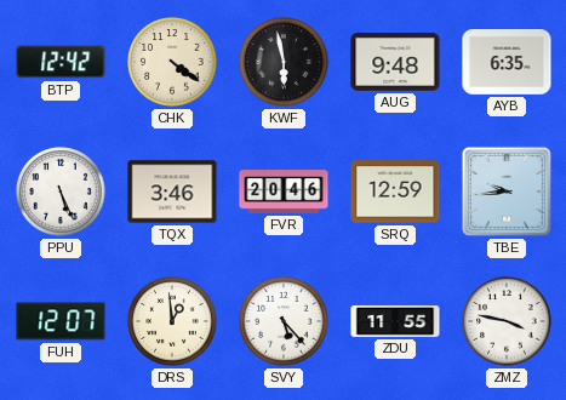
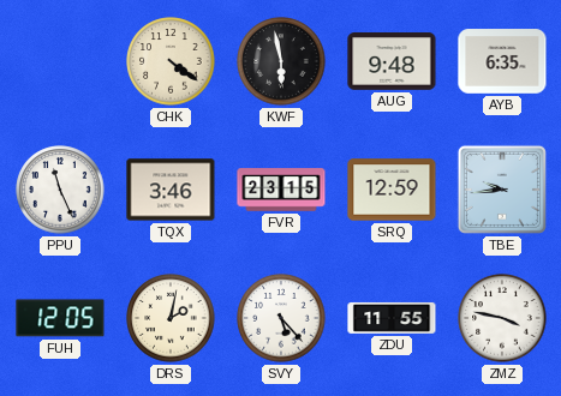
BTP: 12:42 -> none
PPU: 5:26 -> 11:26
FVR: 20:46 -> 23:15
FUH: 12:07 -> 12:05
DRS: 12:59 -> 2:02
